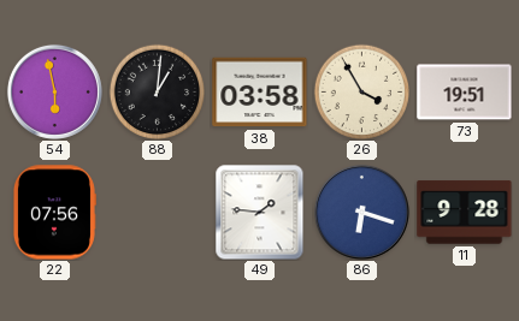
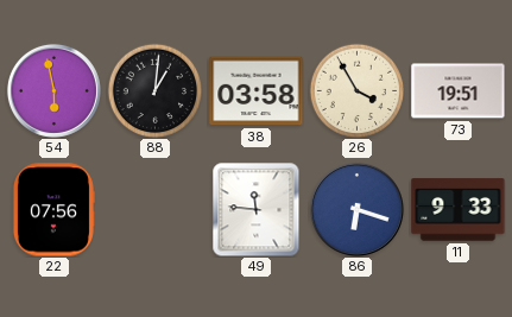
49: 1:46 -> 11:46
11: 9:28 -> 9:33
